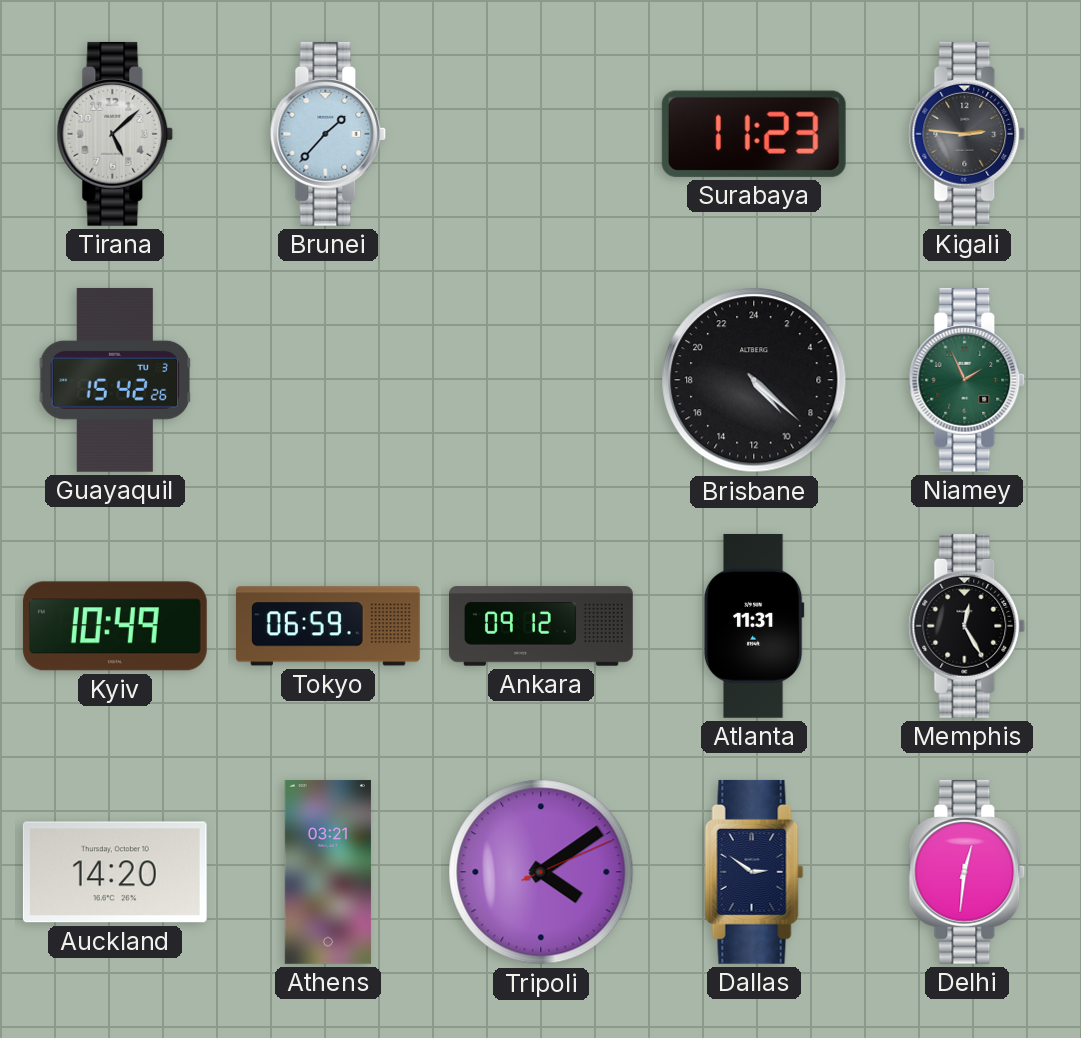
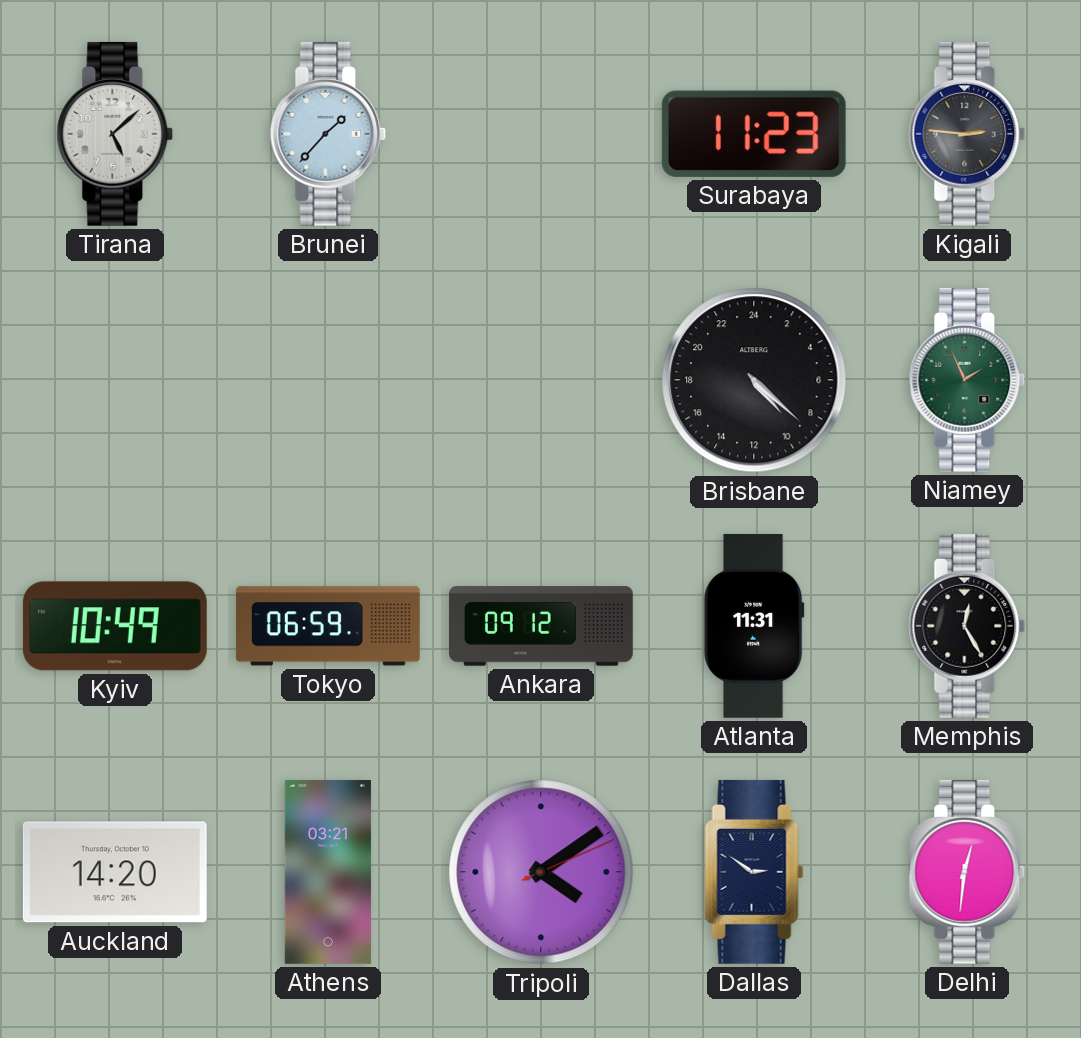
Guayaquil: 15:42 -> none
